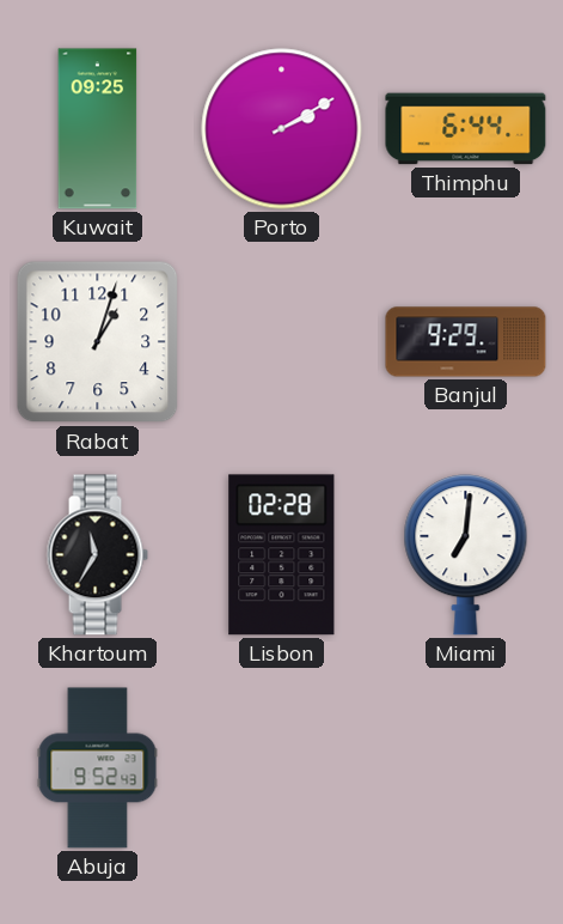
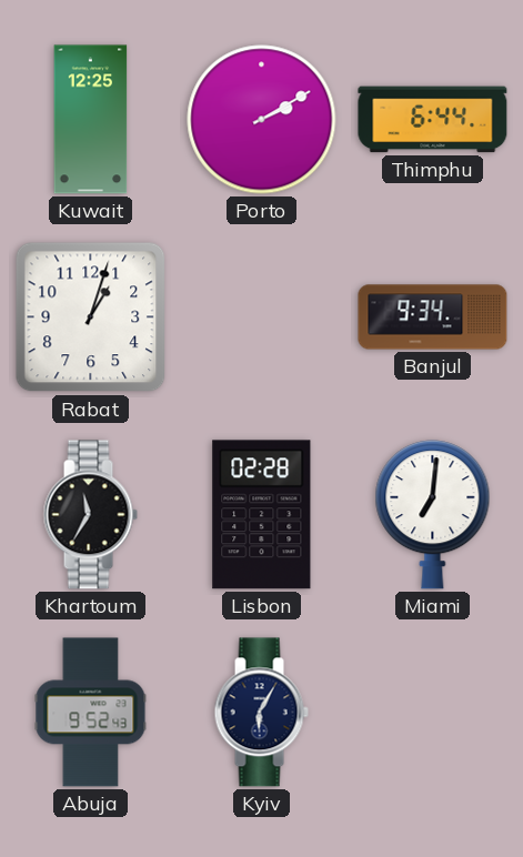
Kuwait: 09:25 -> 12:25
Banjul: 9:29 -> 9:34
Kyiv: none -> 6:05
